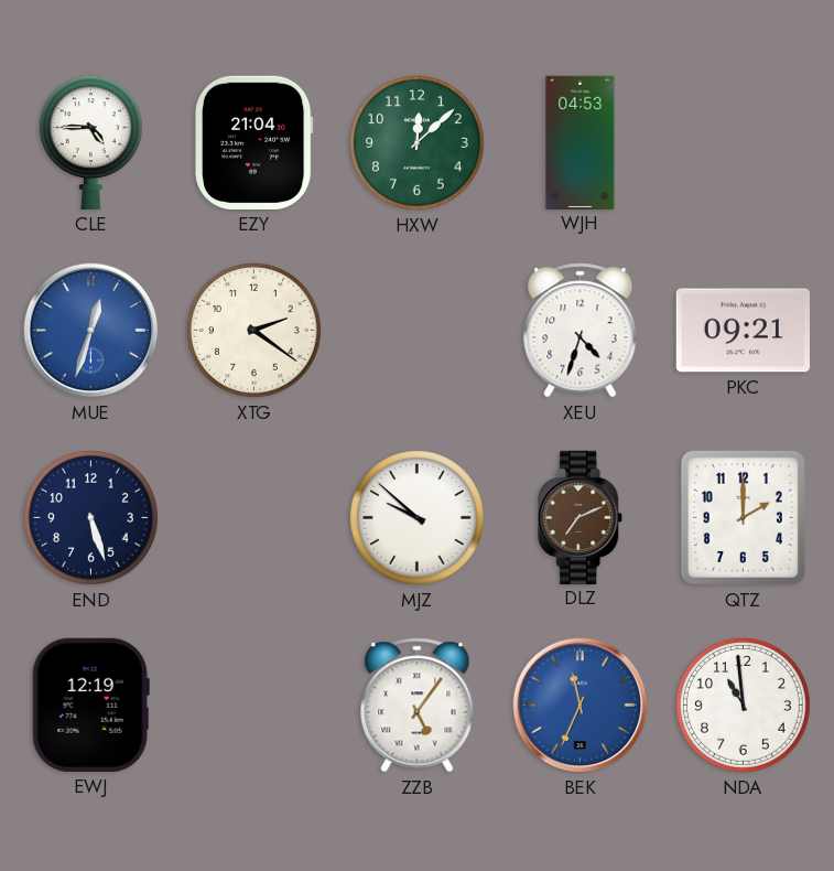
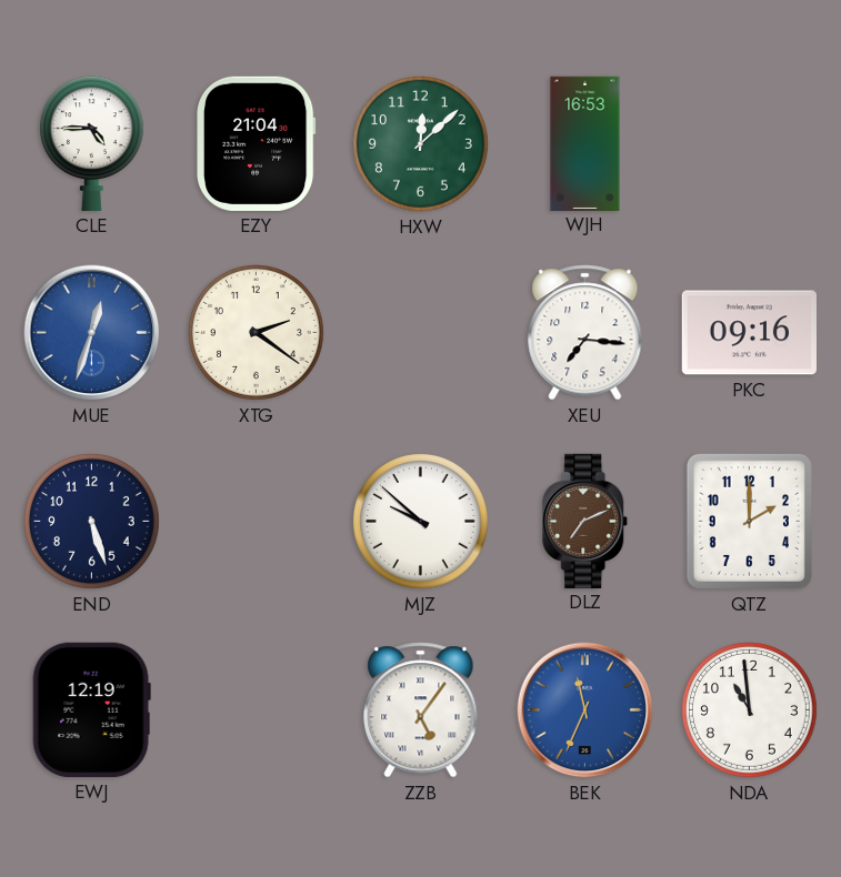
WJH: 04:53 -> 16:53
XEU: 4:33 -> 7:16
PKC: 09:21 -> 09:16
